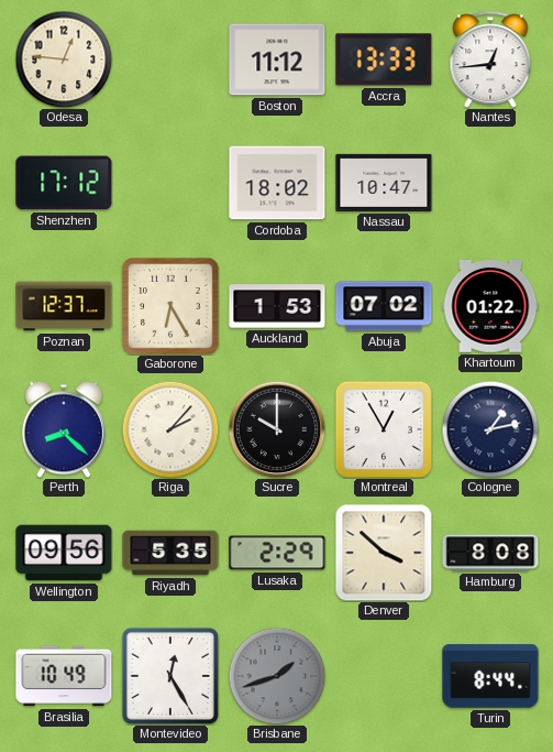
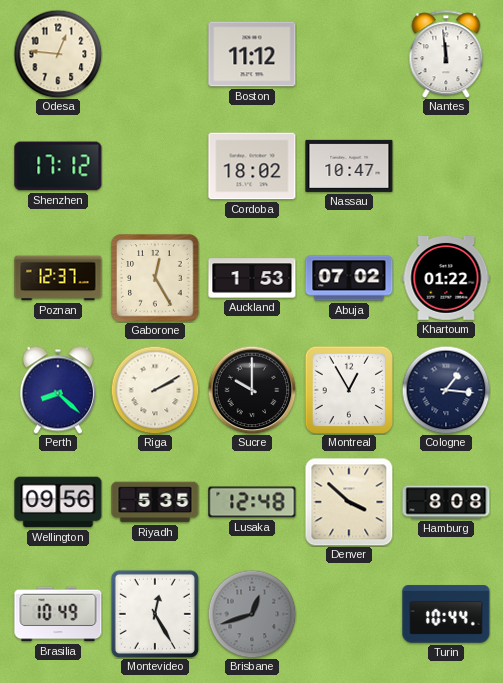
Accra: 13:33 -> none
Nantes: 12:44 -> 11:59
Gaborone: 6:25 -> 12:25
Riga: 2:07 -> 2:10
Cologne: 1:13 -> 1:16
Lusaka: 2:29 -> 12:48
Brisbane: 1:42 -> 12:42
Turin: 8:44 -> 10:44
